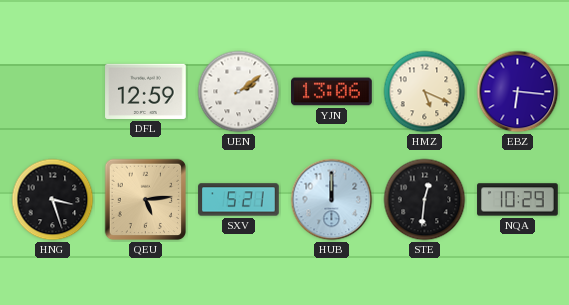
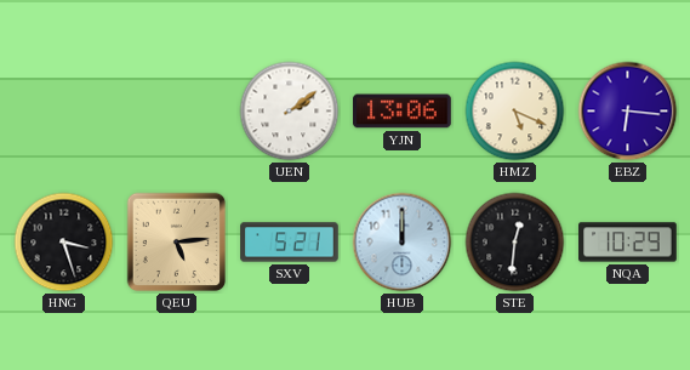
DFL: 12:59 -> none
